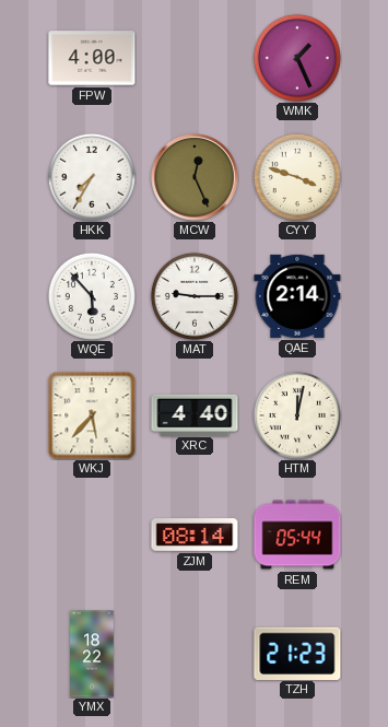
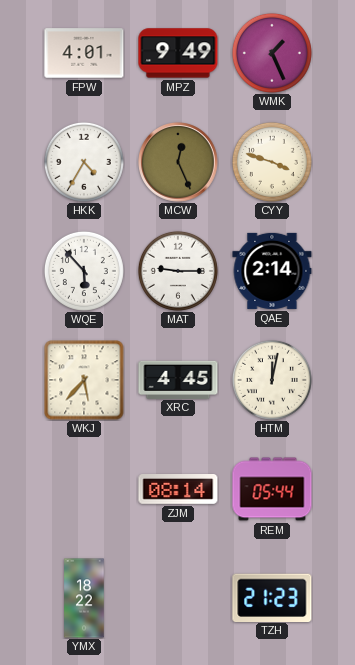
FPW: 4:00 -> 4:01
MPZ: none -> 9:49
HKK: 7:35 -> 4:35
XRC: 4:40 -> 4:45
